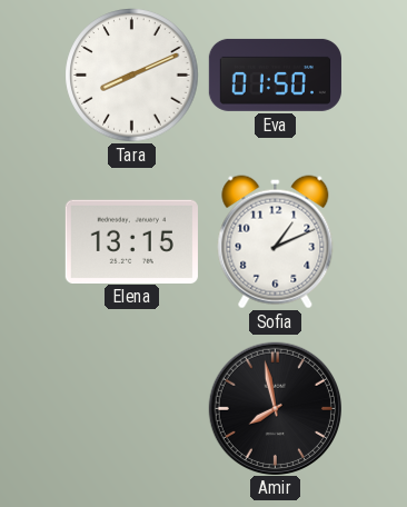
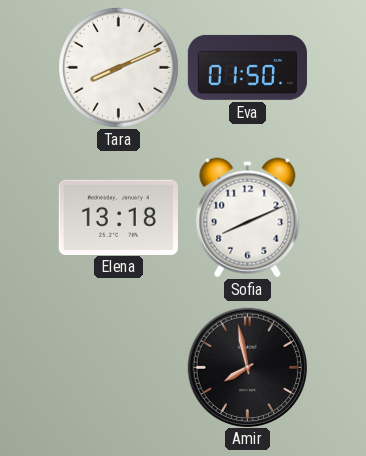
Elena: 13:15 -> 13:18
Sofia: 1:11 -> 8:11
